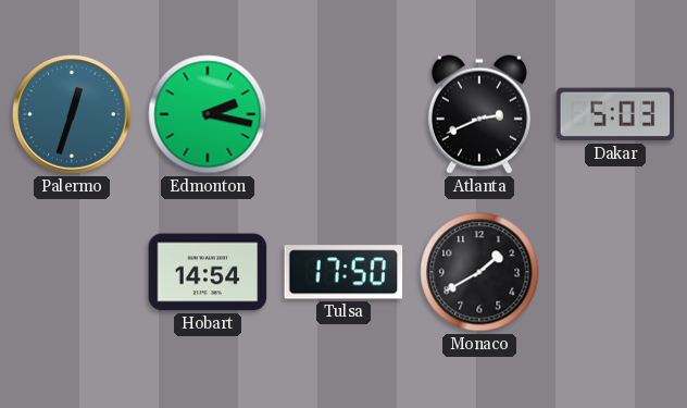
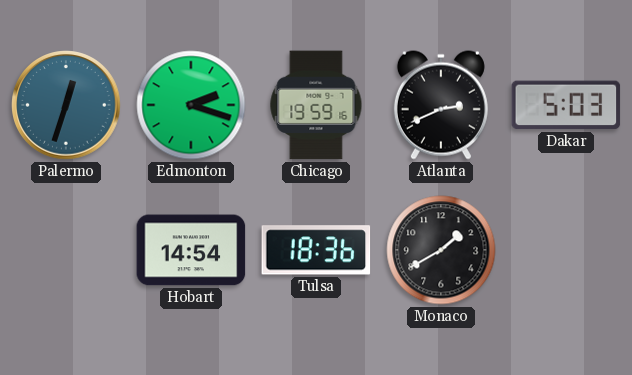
Edmonton: 2:17 -> 2:18
Chicago: none -> 19:59
Tulsa: 17:50 -> 18:36
